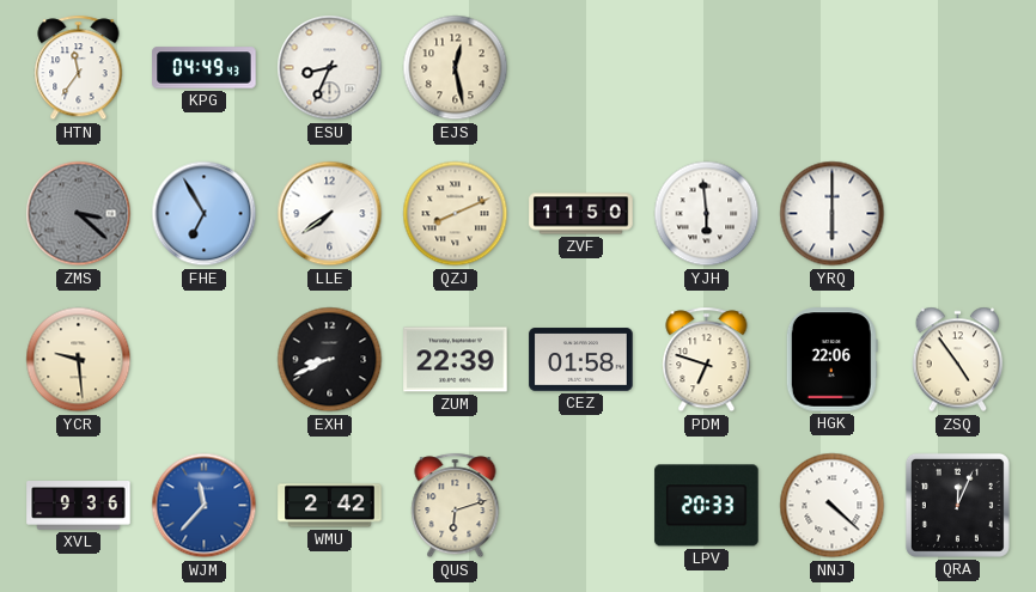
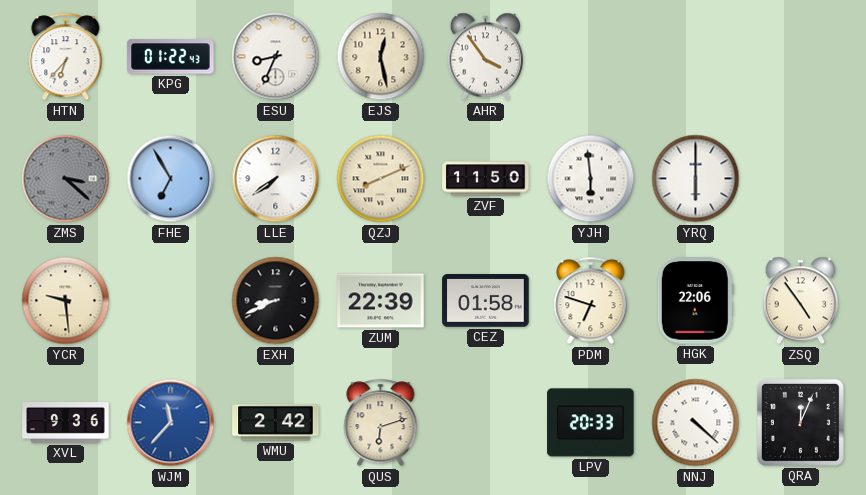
HTN: 11:36 -> 6:37
KPG: 04:49 -> 01:22
AHR: none -> 3:54
